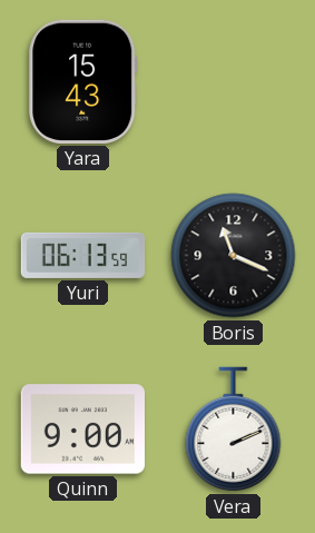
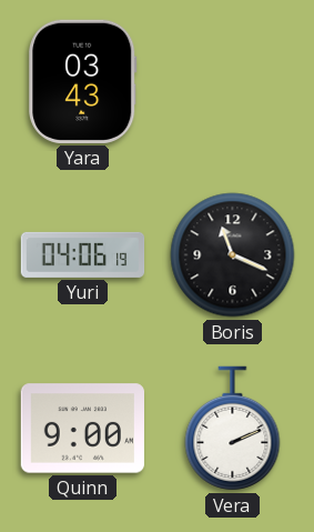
Yara: 15:43 -> 03:43
Yuri: 06:13 -> 04:06
